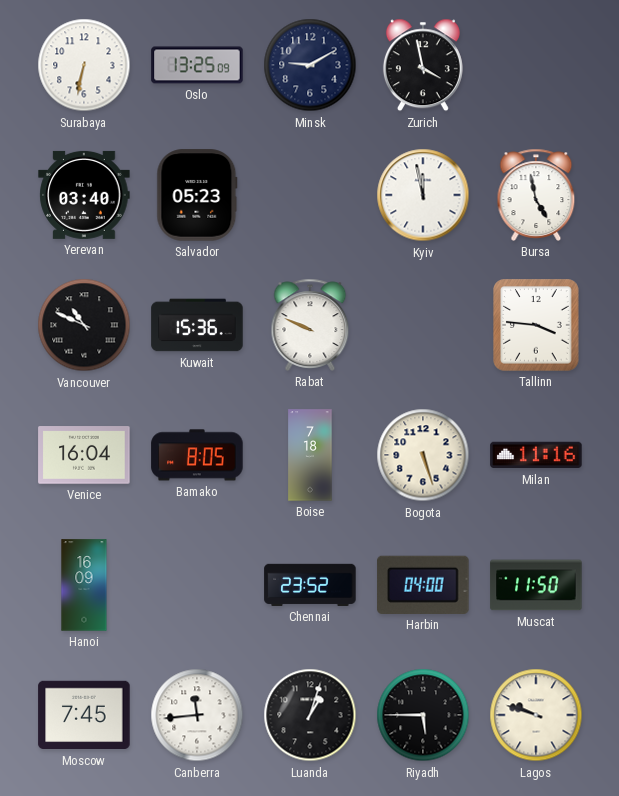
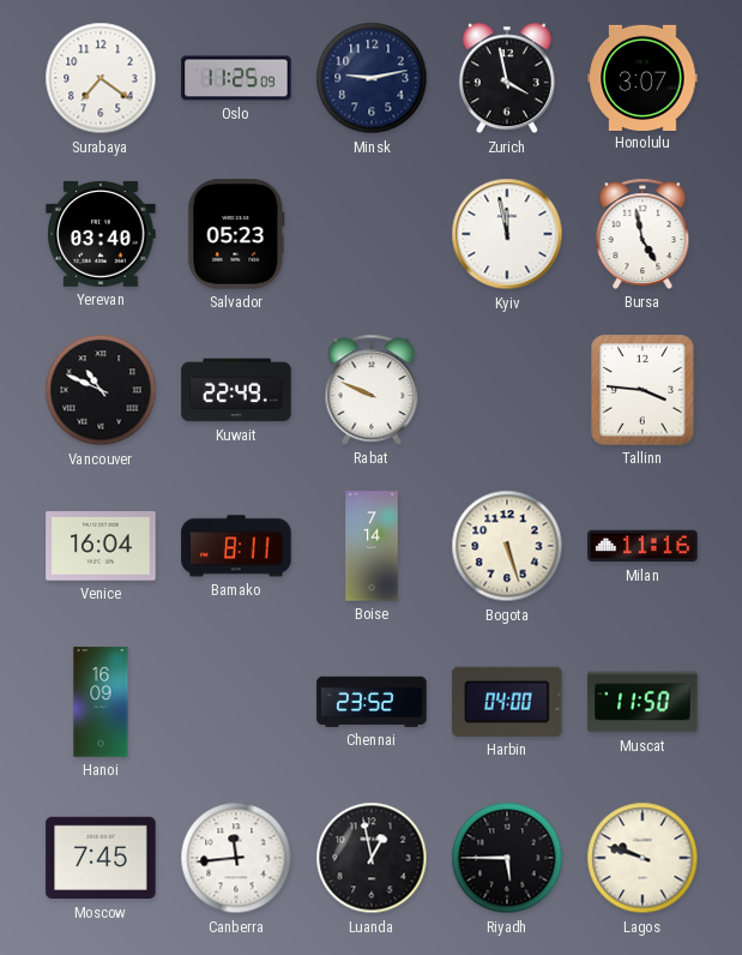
Surabaya: 6:32 -> 7:21
Oslo: 13:25 -> 11:25
Minsk: 9:10 -> 9:13
Honolulu: none -> 3:07
Kuwait: 15:36 -> 22:49
Bamako: 8:05 -> 8:11
Boise: 7:18 -> 7:14
Luanda: 1:03 -> 12:58
